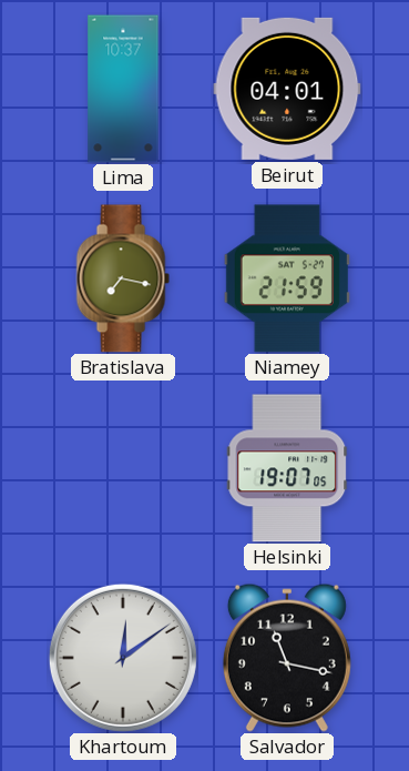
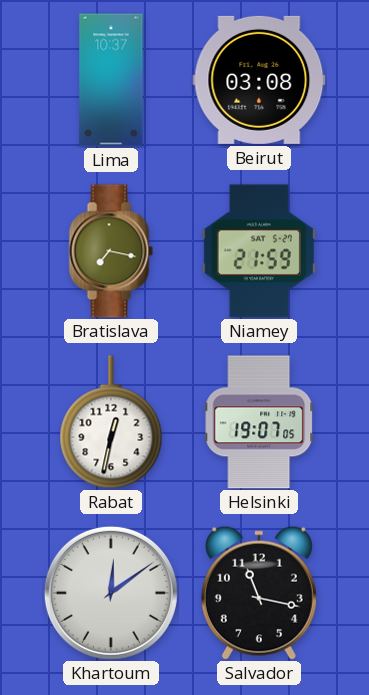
Beirut: 04:01 -> 03:08
Rabat: none -> 12:32
